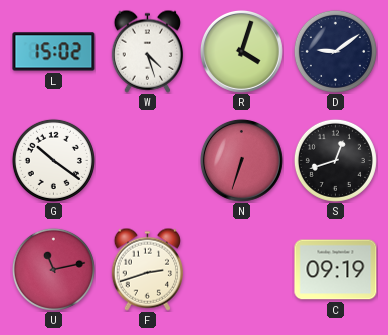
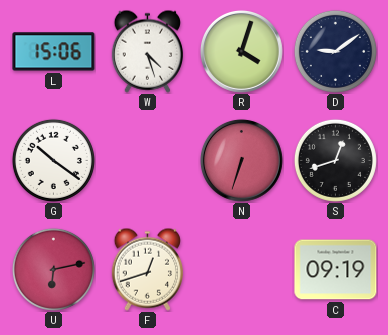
L: 15:02 -> 15:06
U: 11:13 -> 6:13
F: 2:42 -> 12:42
